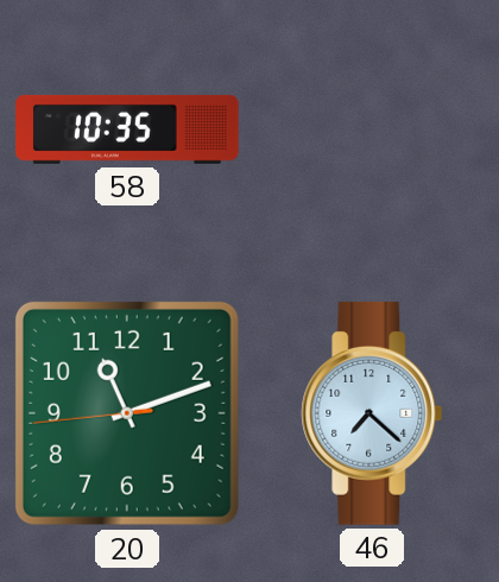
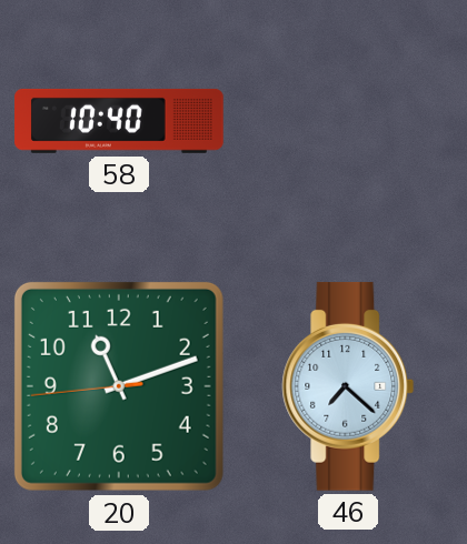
58: 10:35 -> 10:40
